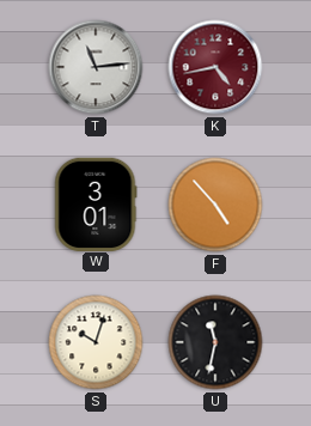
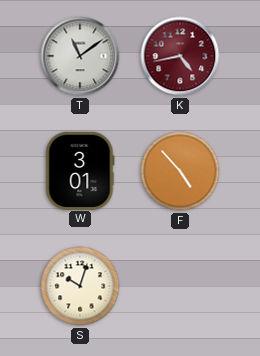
T: 11:14 -> 11:09
U: 11:32 -> none
